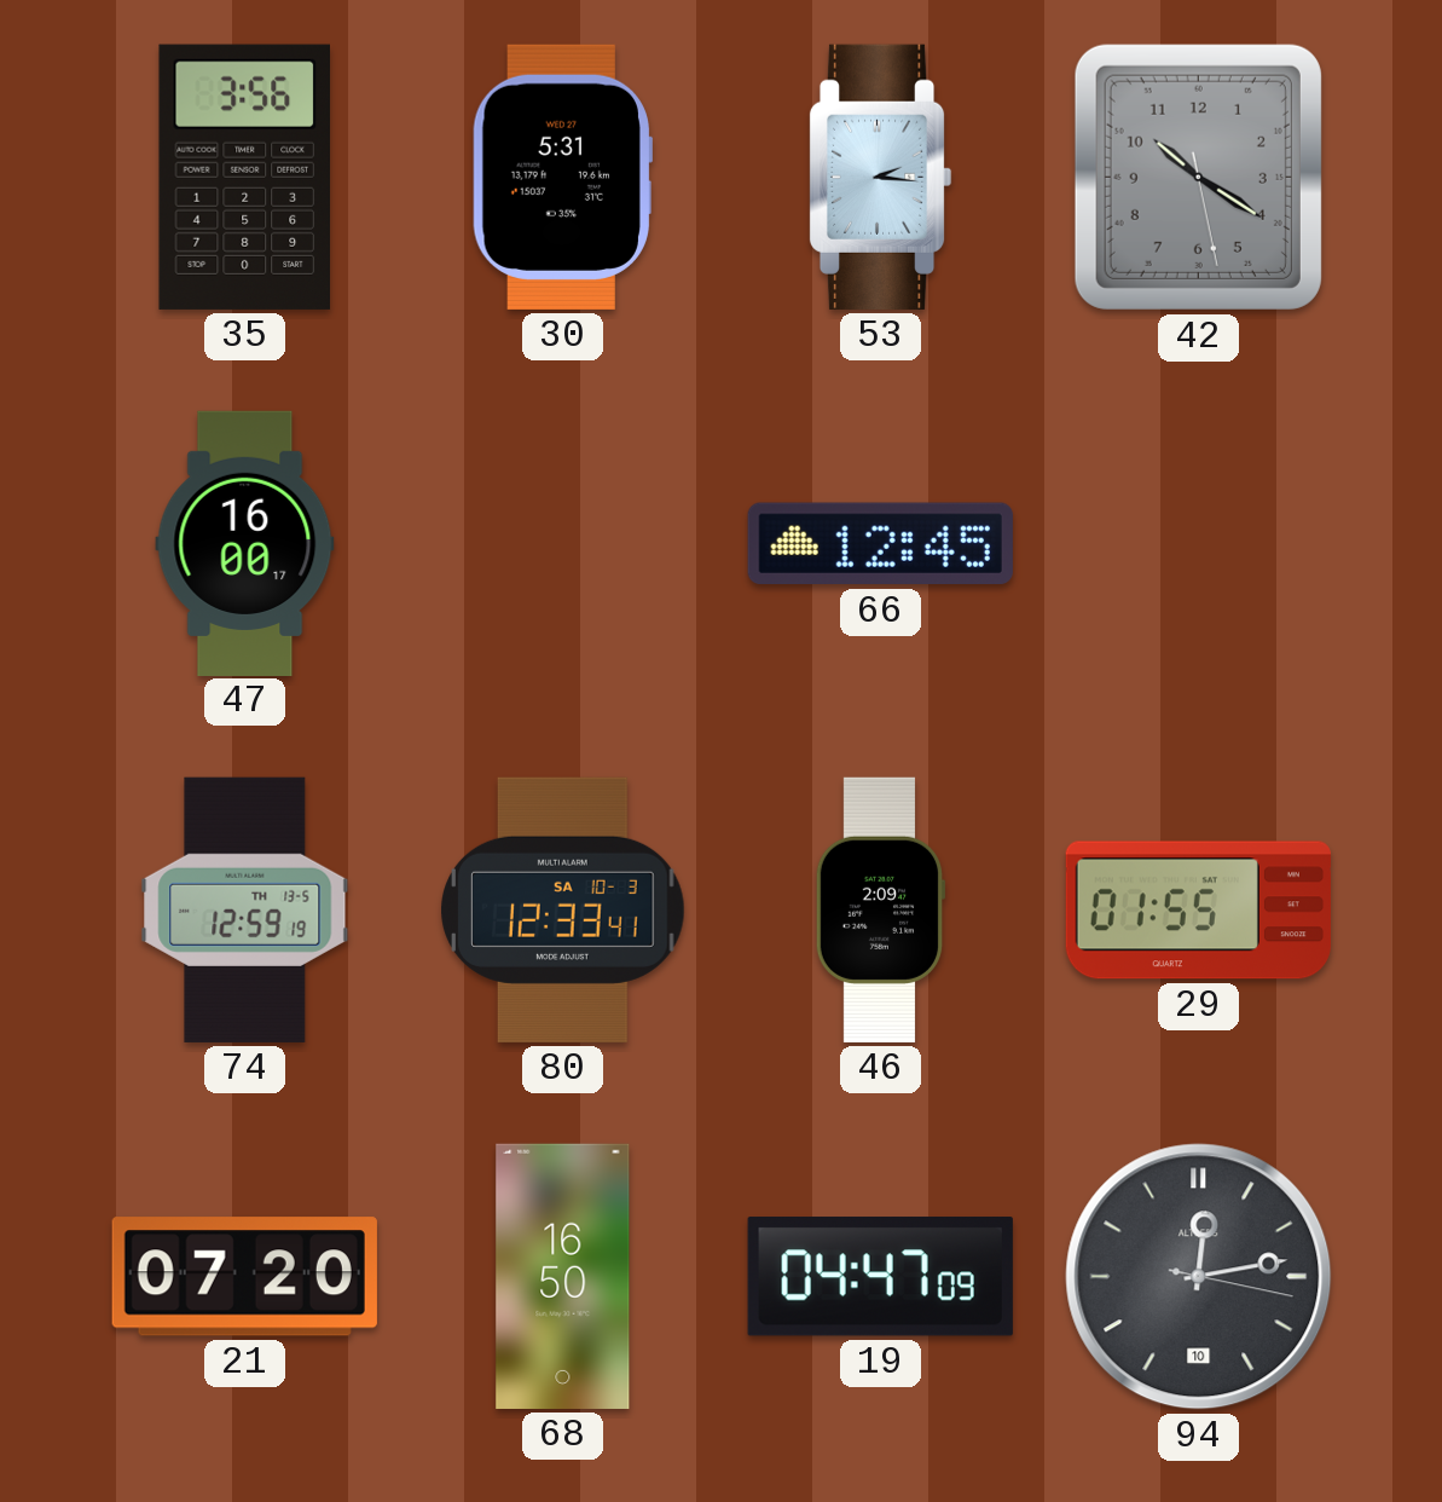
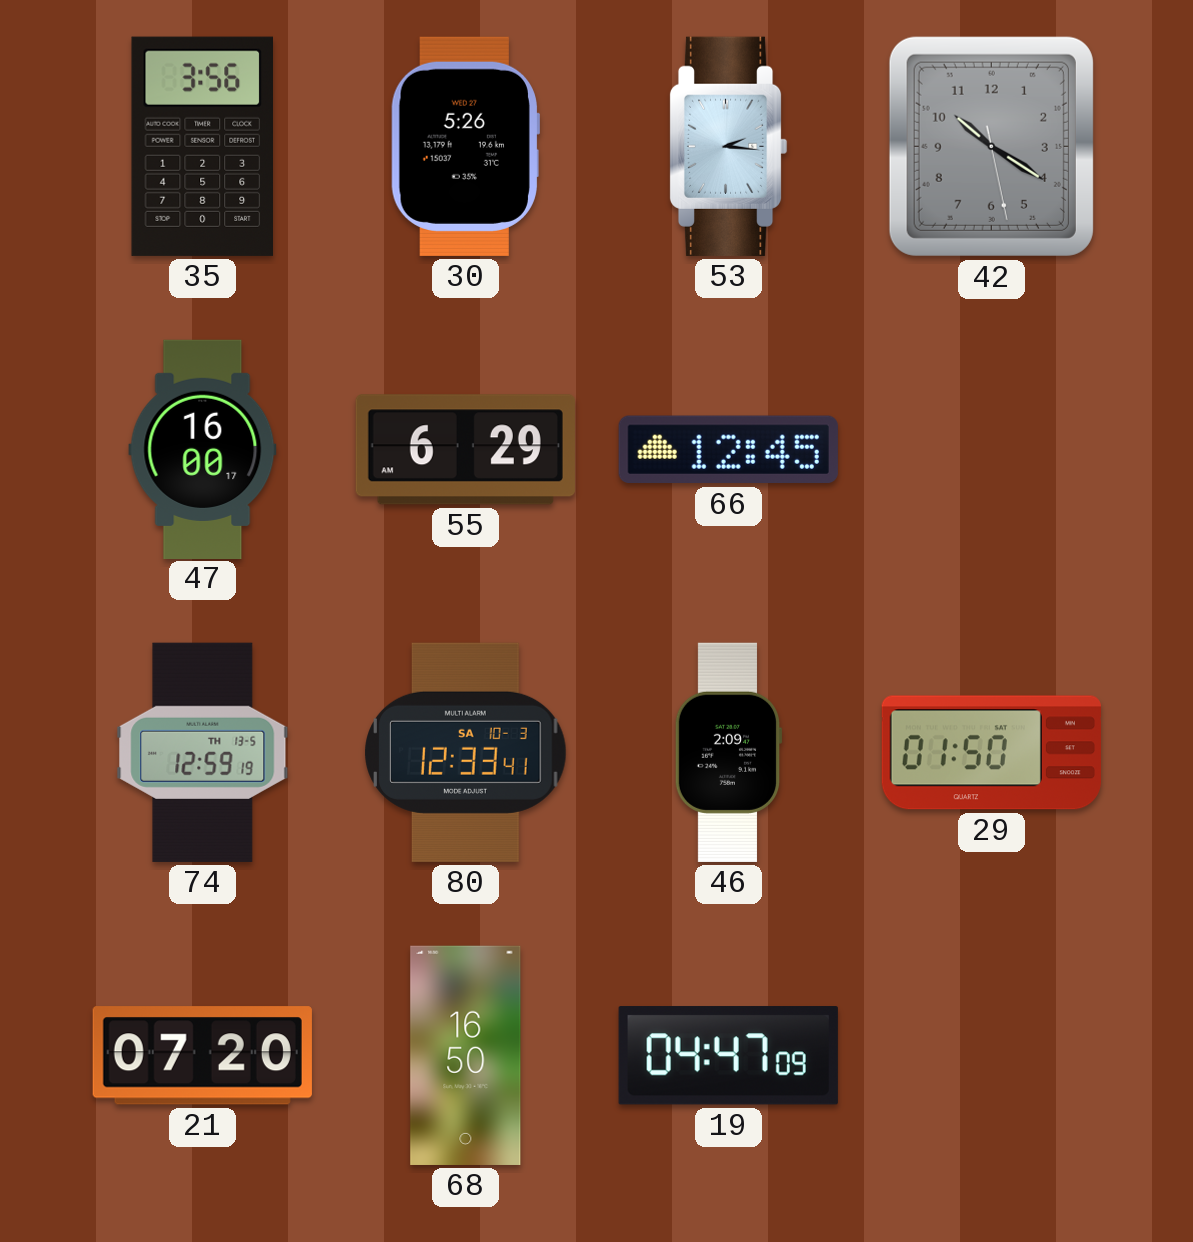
30: 5:31 -> 5:26
55: none -> 6:29
29: 01:55 -> 01:50
94: 12:13 -> none
